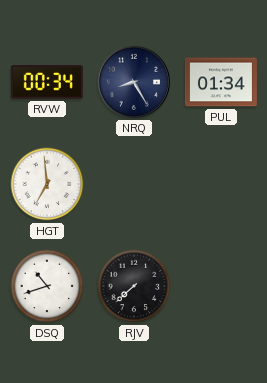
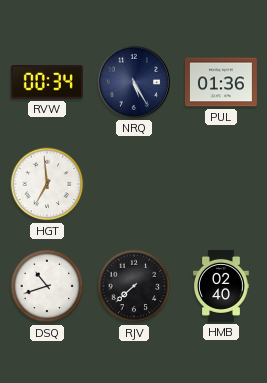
NRQ: 8:25 -> 5:25
PUL: 01:34 -> 01:36
HMB: none -> 02:40
